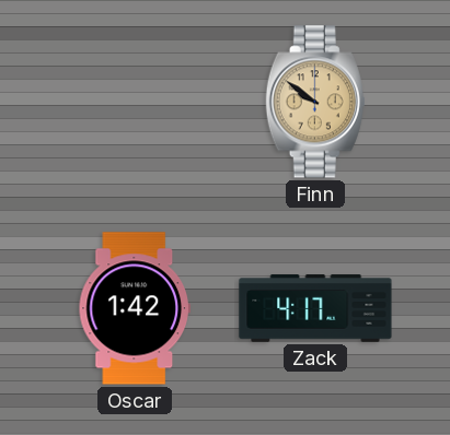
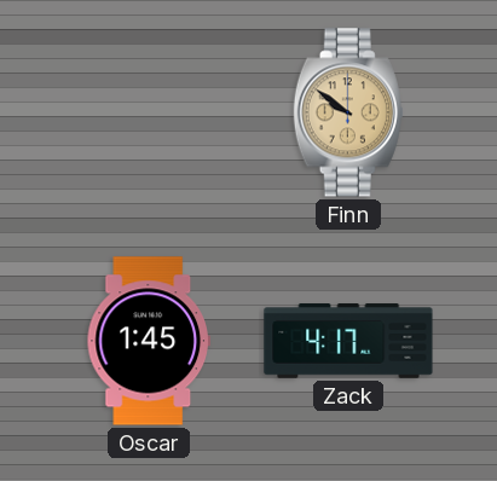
Oscar: 1:42 -> 1:45
